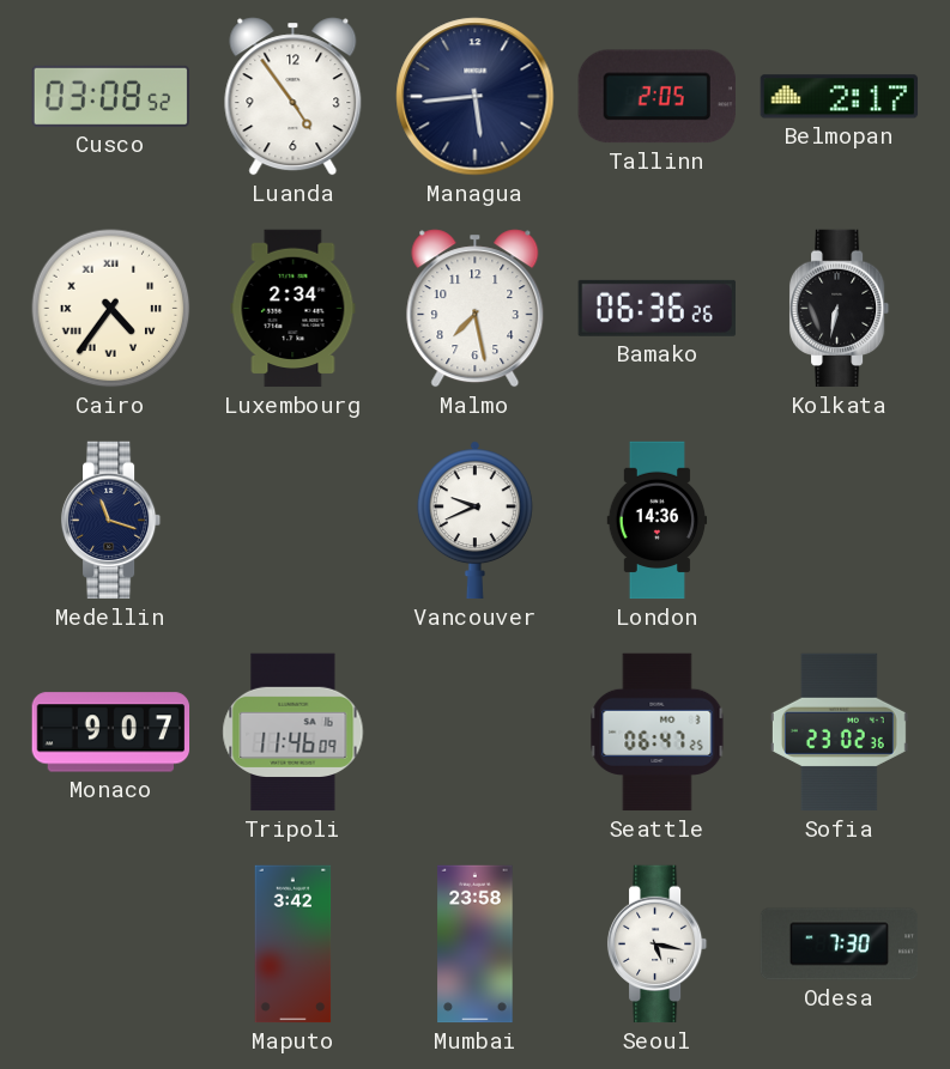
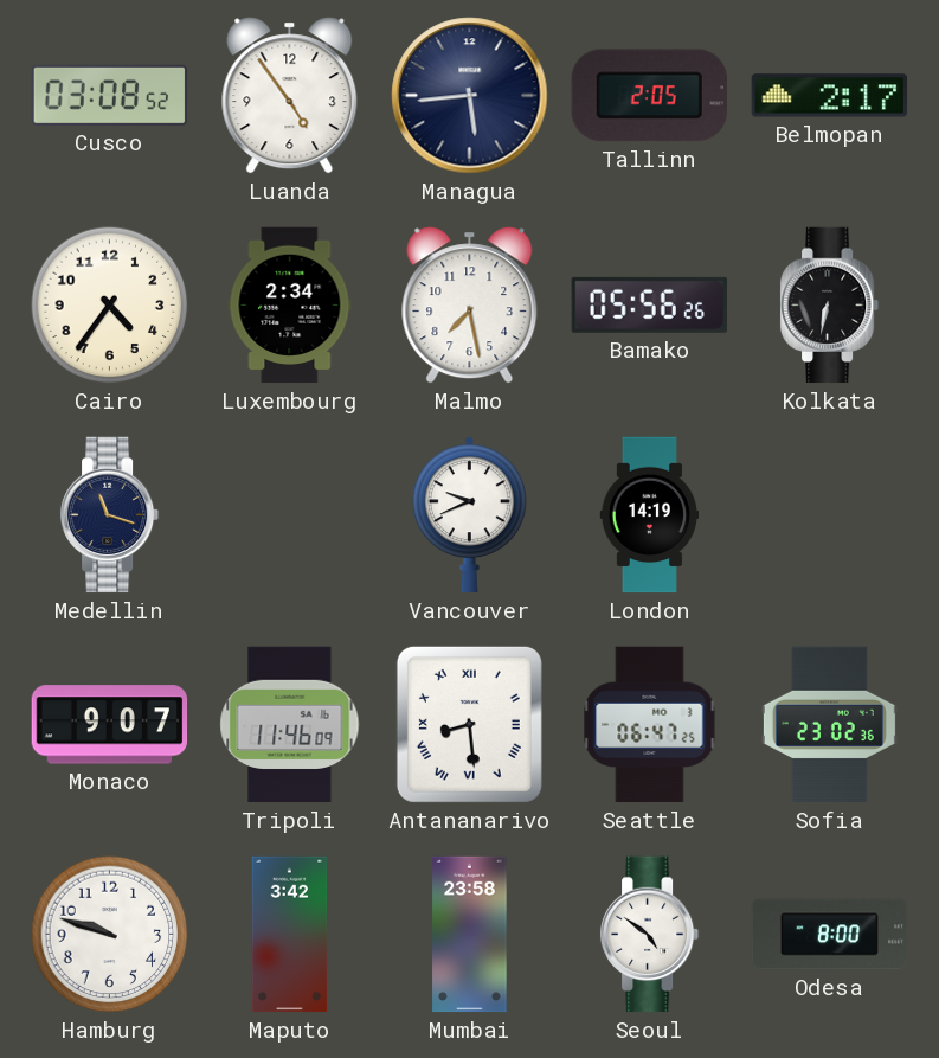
Cairo numerals: Roman -> Arabic
Bamako: 06:36 -> 05:56
London: 14:36 -> 14:19
Antananarivo: none -> 8:29
Hamburg: none -> 9:48
Seoul: 5:17 -> 4:51
Odesa: 7:30 -> 8:00
